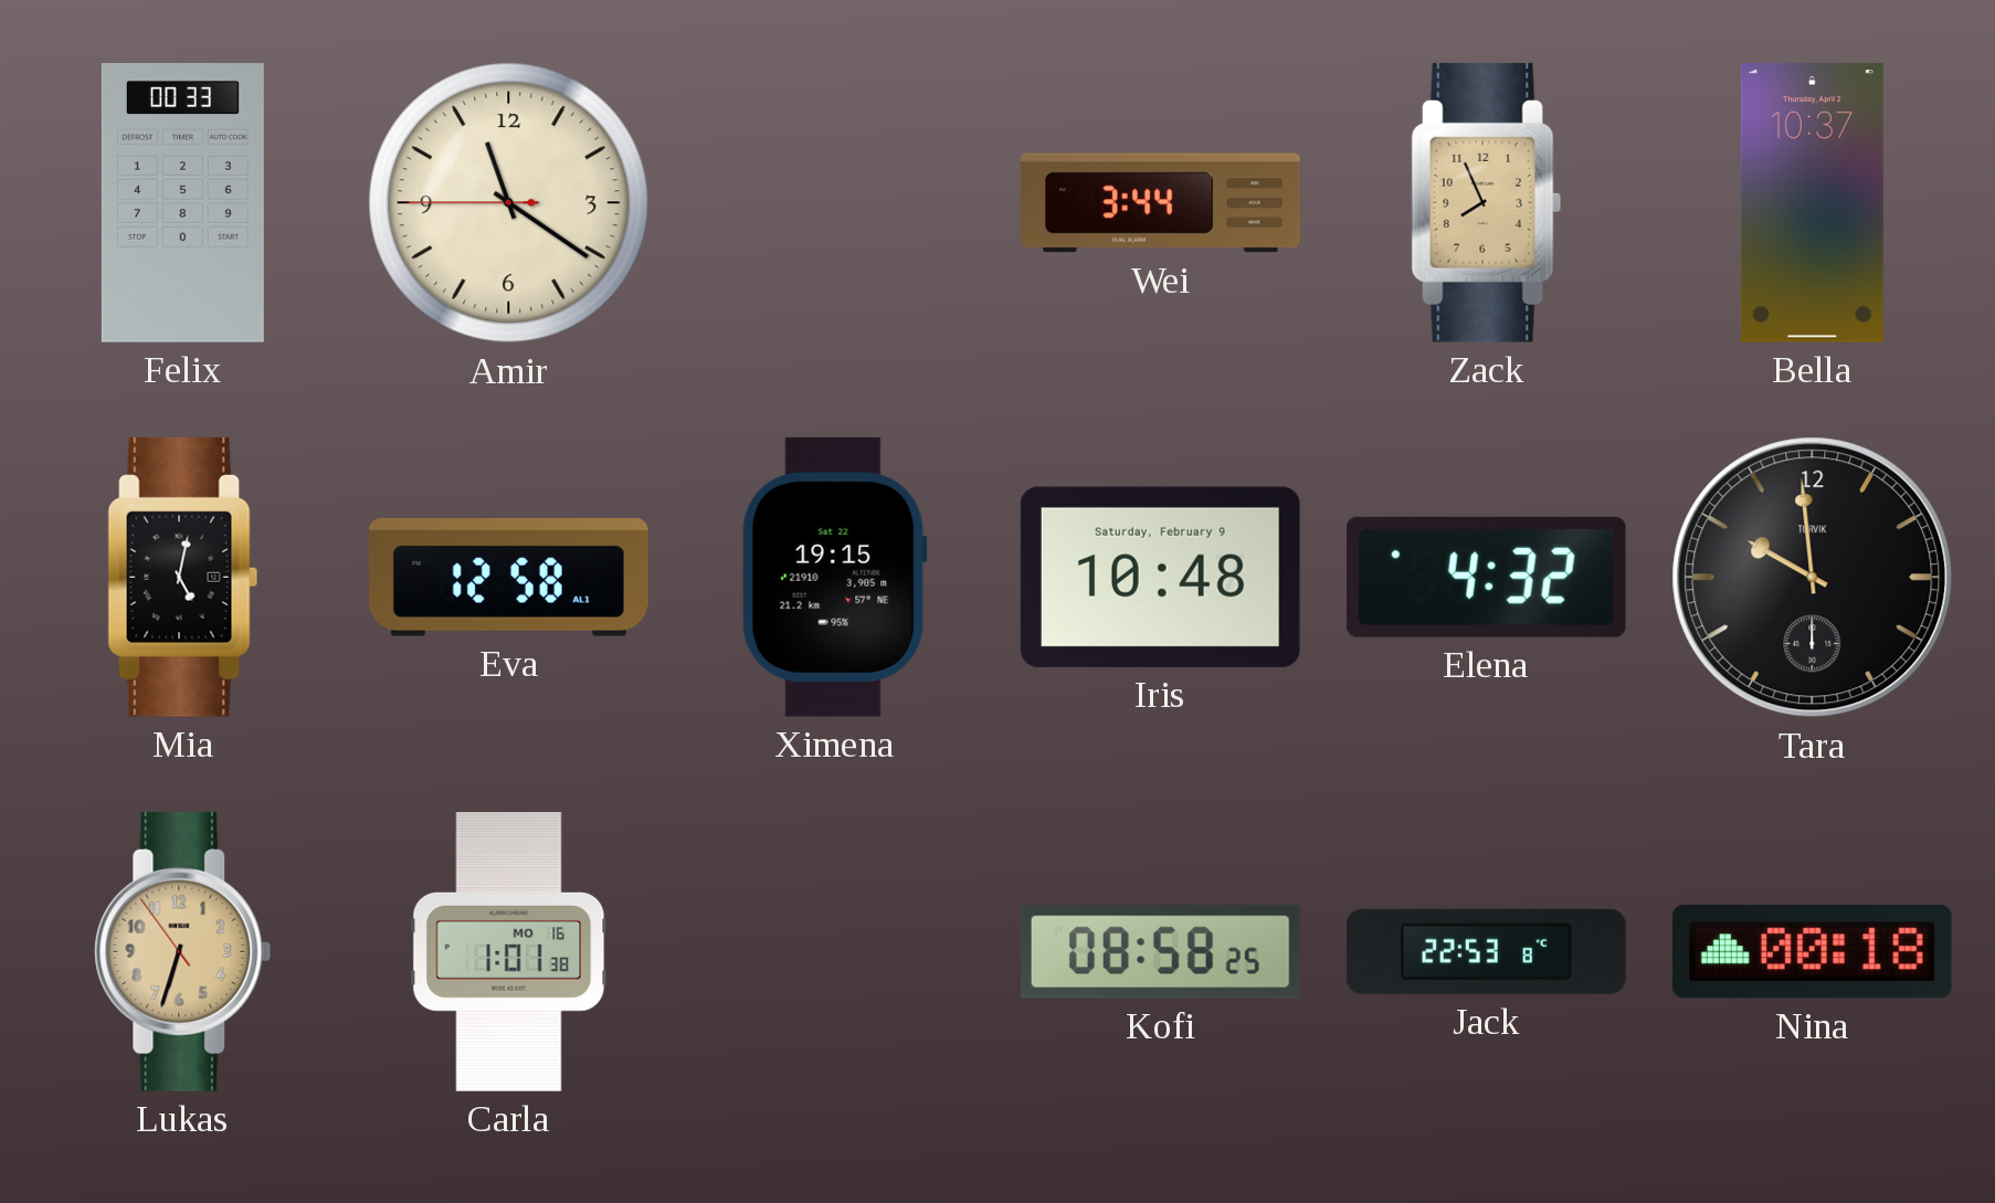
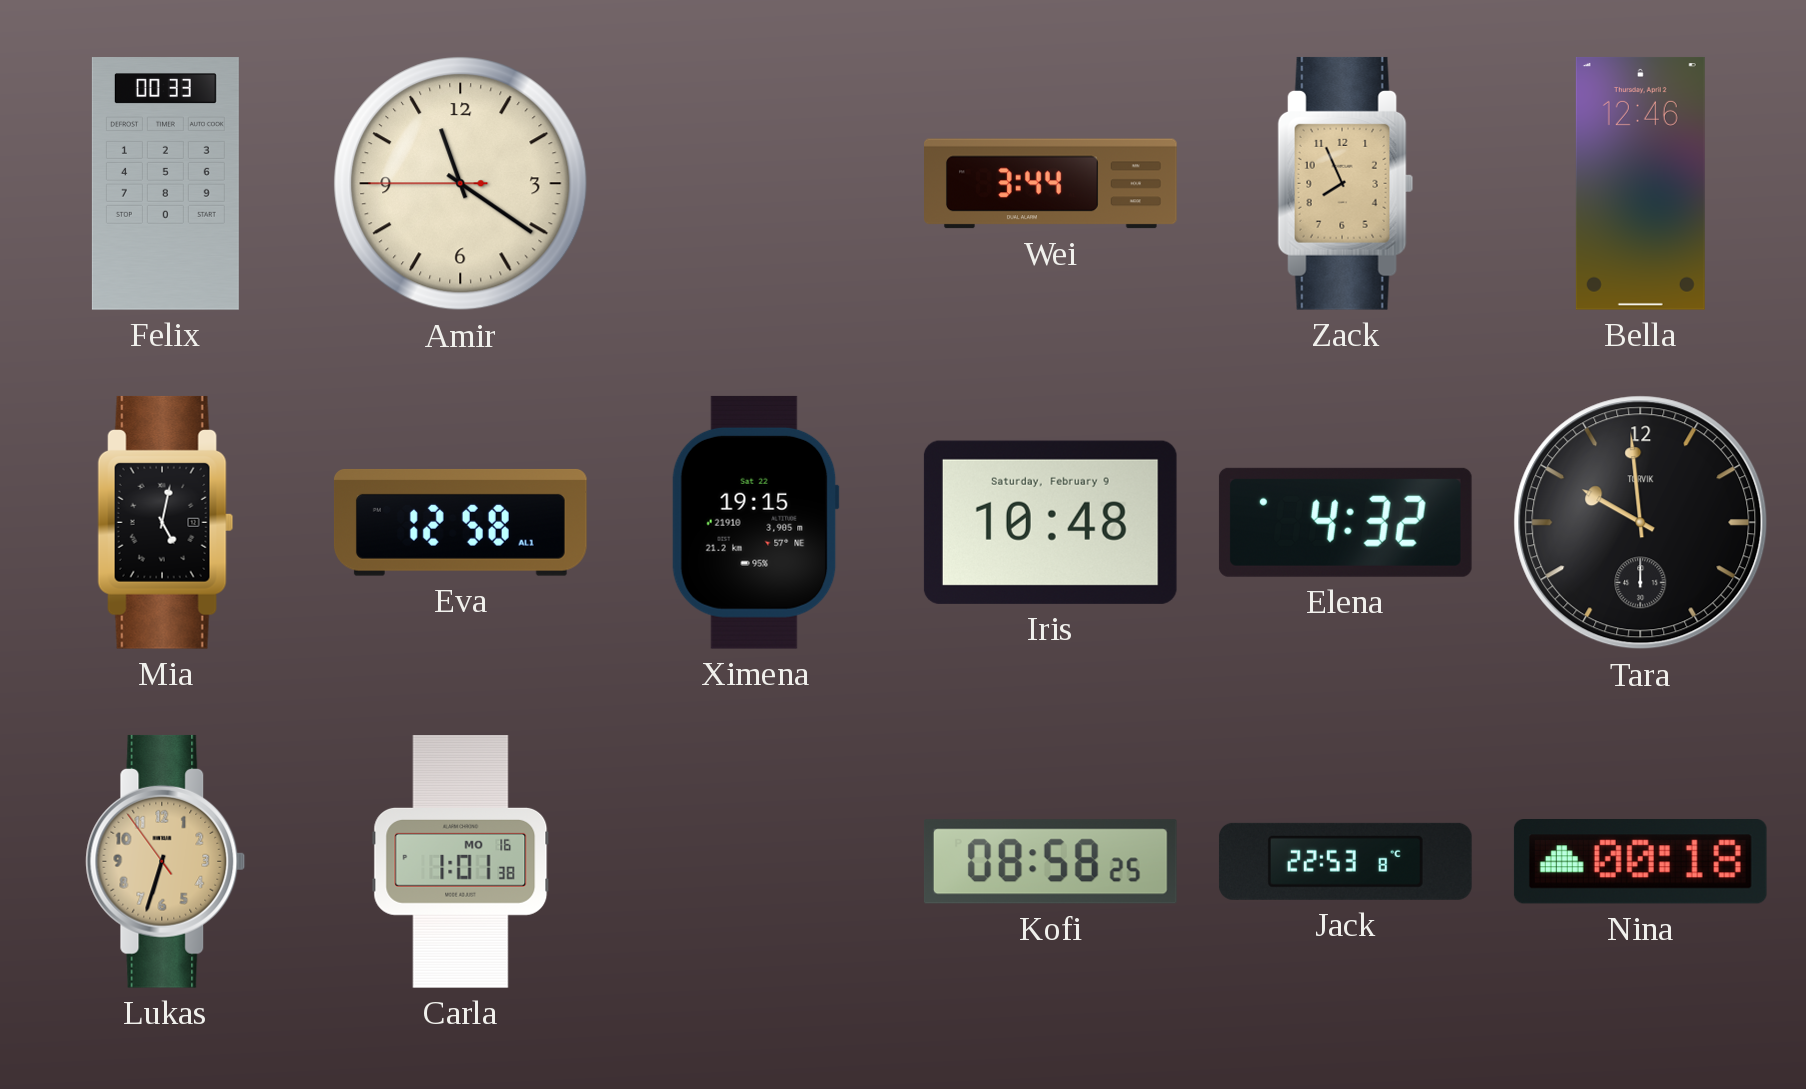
Bella: 10:37 -> 12:46
